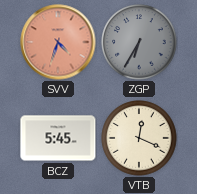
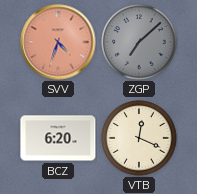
ZGP: 6:35 -> 7:08
BCZ: 5:45 -> 6:20
